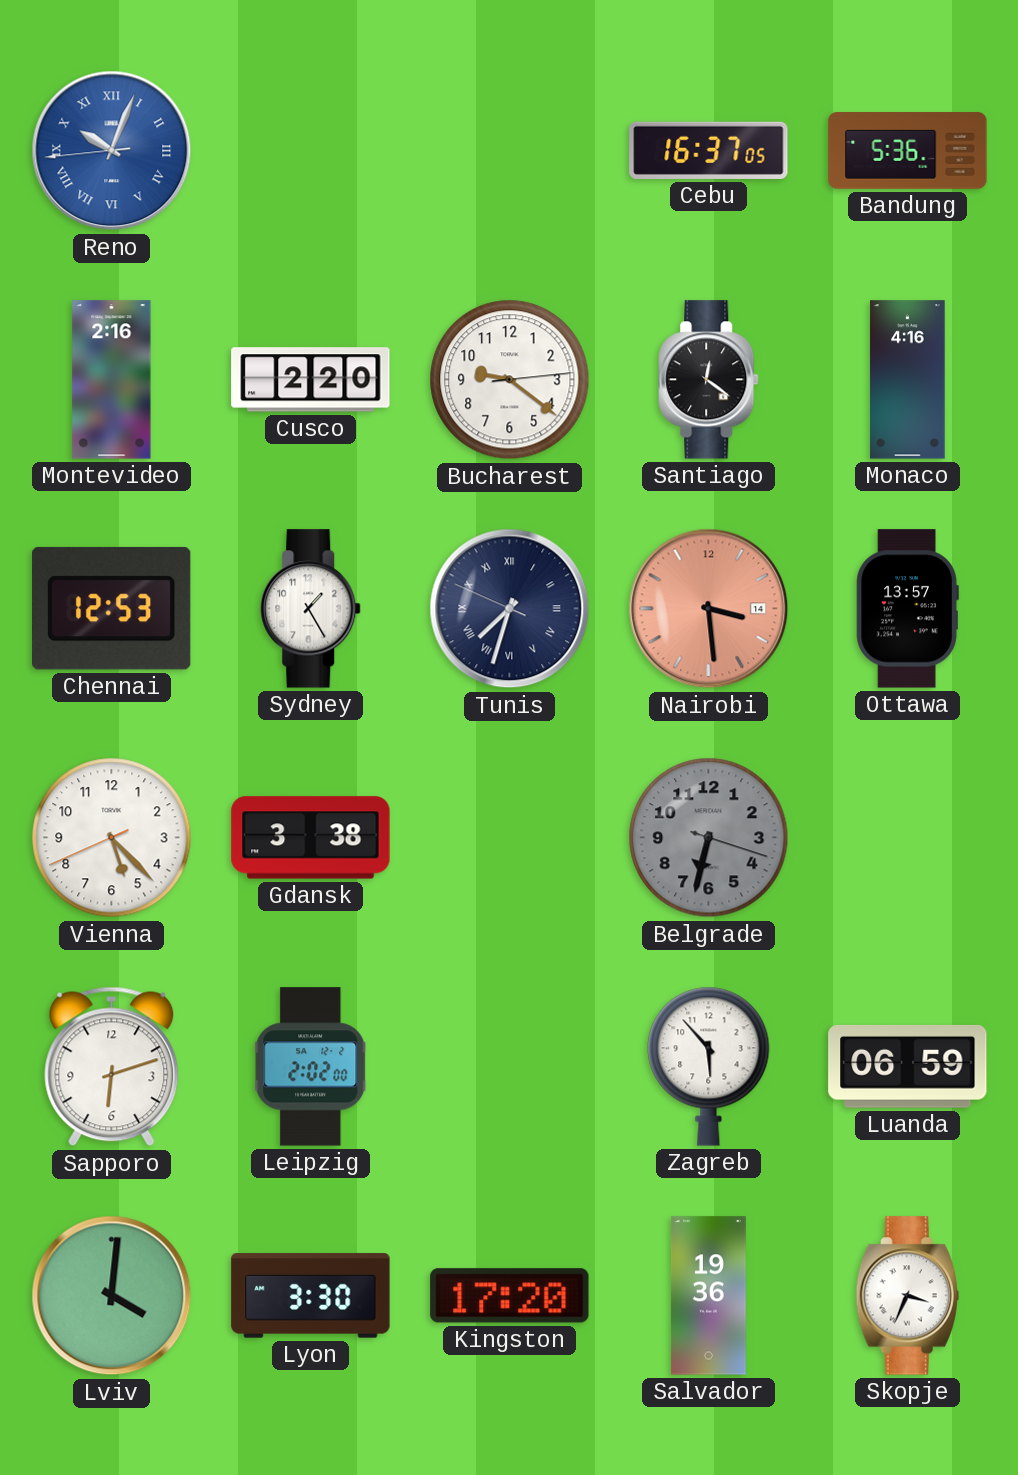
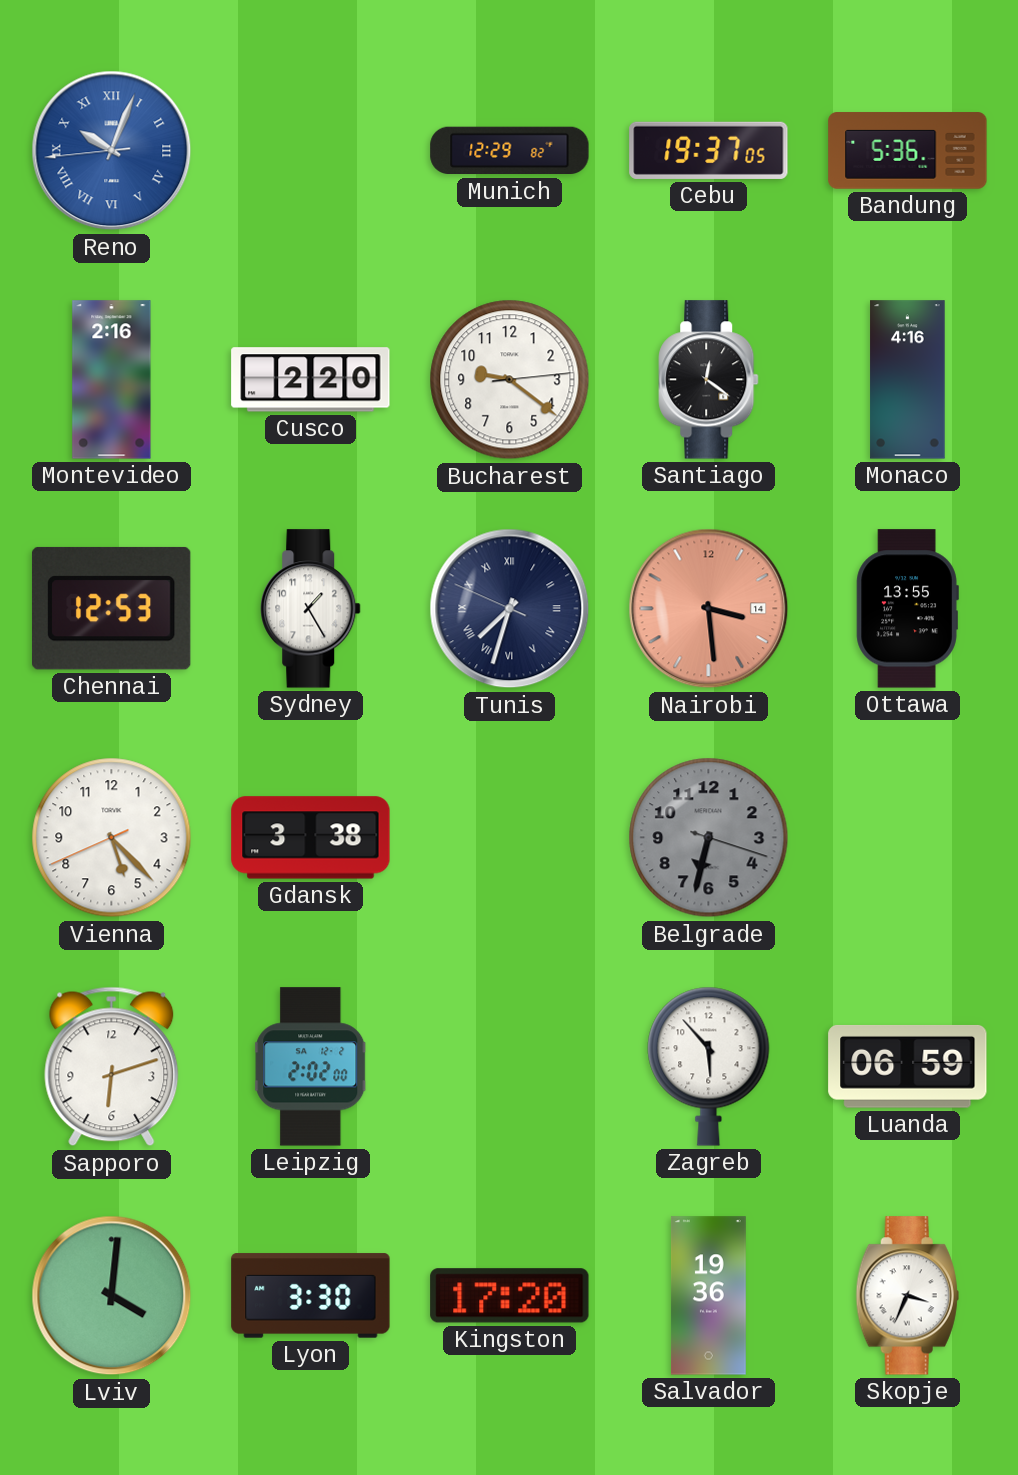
Munich: none -> 12:29
Cebu: 16:37 -> 19:37
Ottawa: 13:57 -> 13:55
